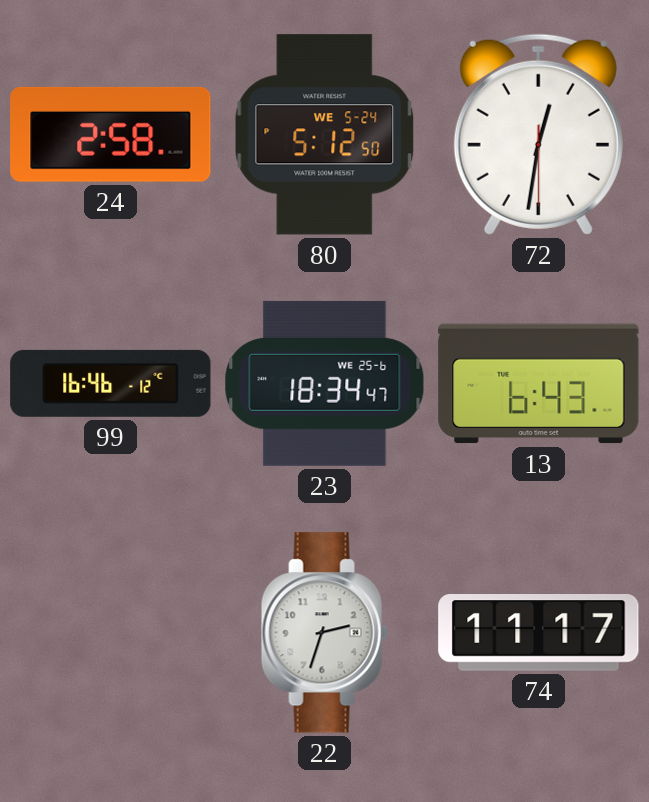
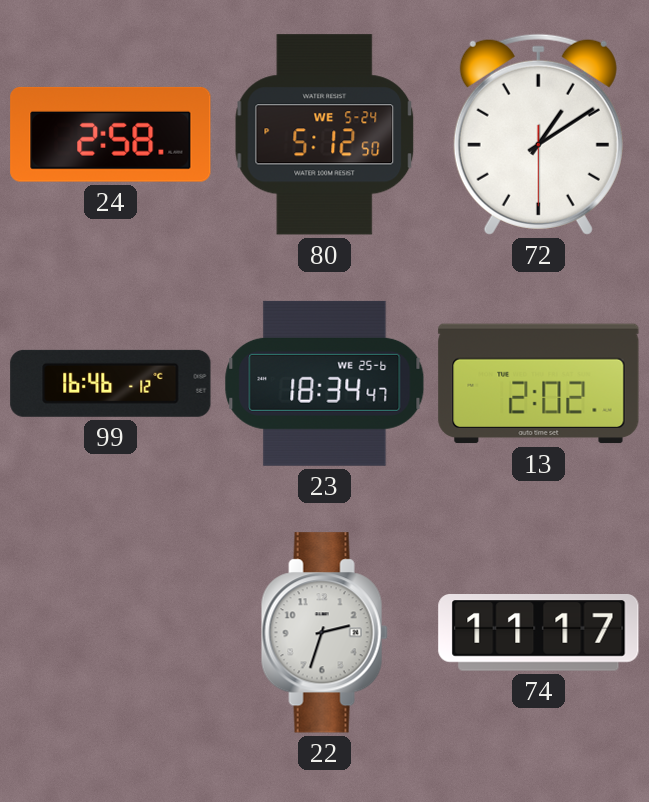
72: 12:31 -> 1:09
13: 6:43 -> 2:02
